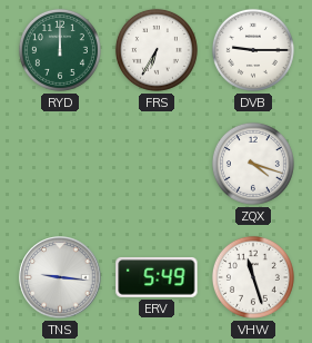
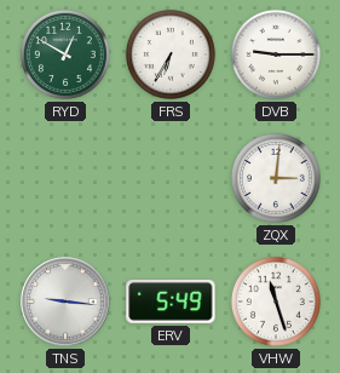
RYD: 12:00 -> 12:50
ZQX: 4:18 -> 3:01
